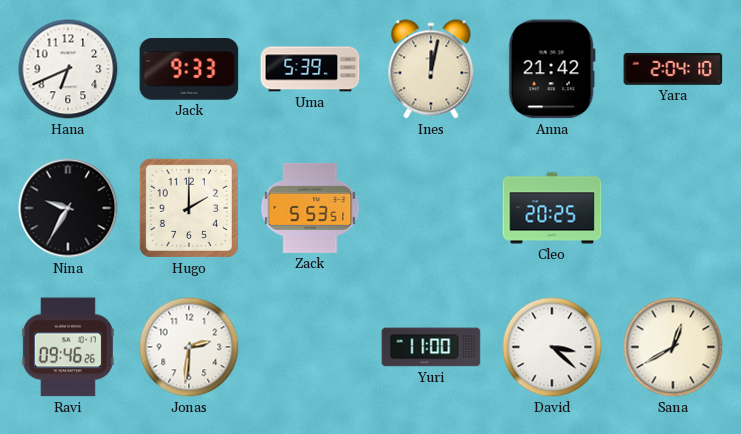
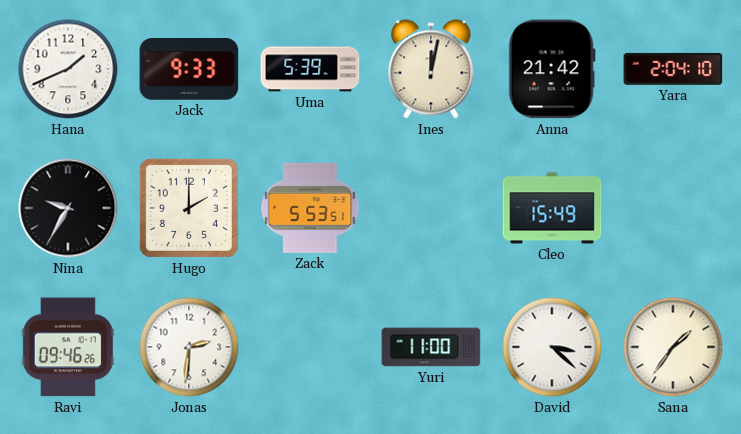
Hana: 6:41 -> 1:41
Cleo: 20:25 -> 15:49
Sana: 12:40 -> 1:36
